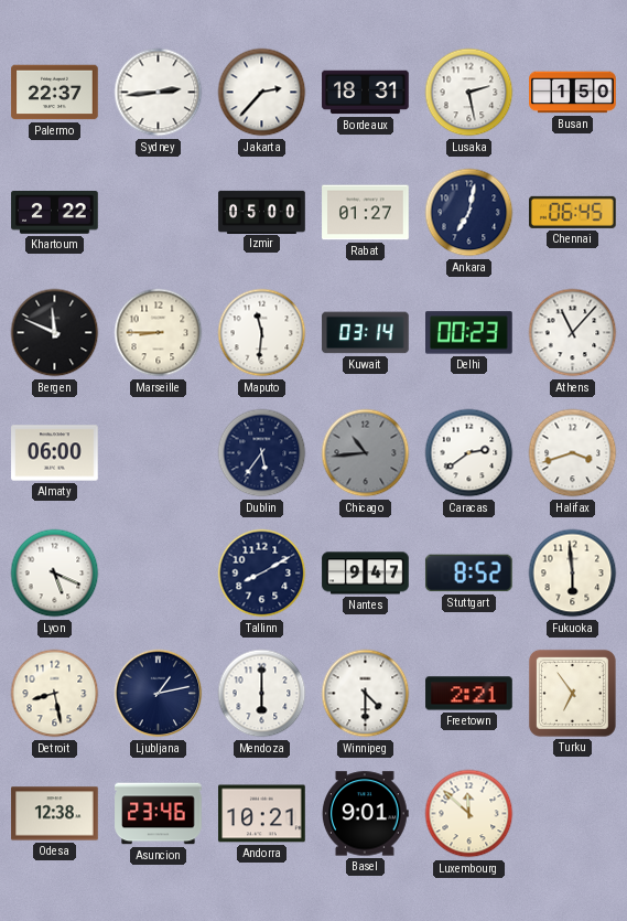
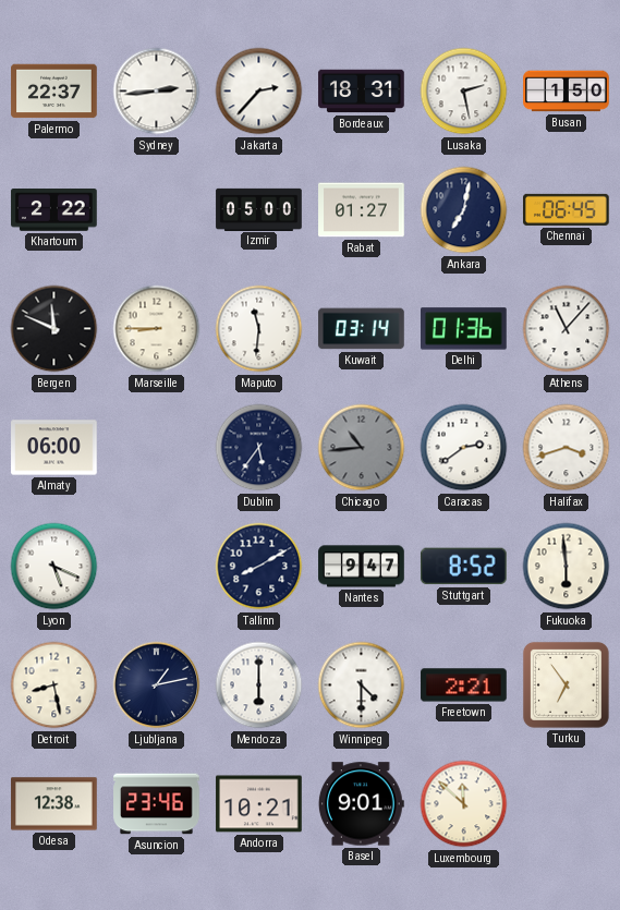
Delhi: 00:23 -> 01:36
